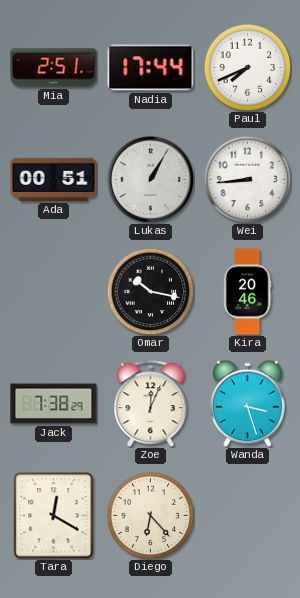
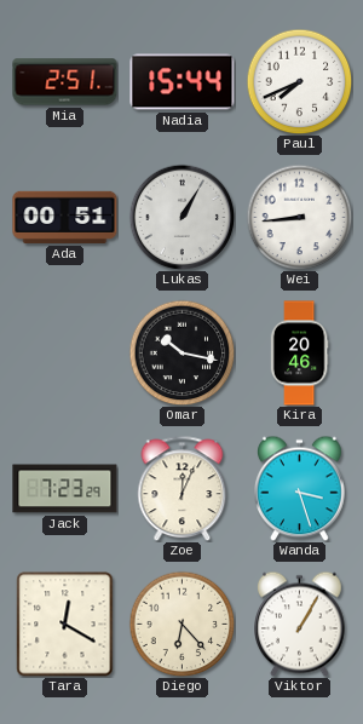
Nadia: 17:44 -> 15:44
Jack: 7:38 -> 7:23
Viktor: none -> 1:05
